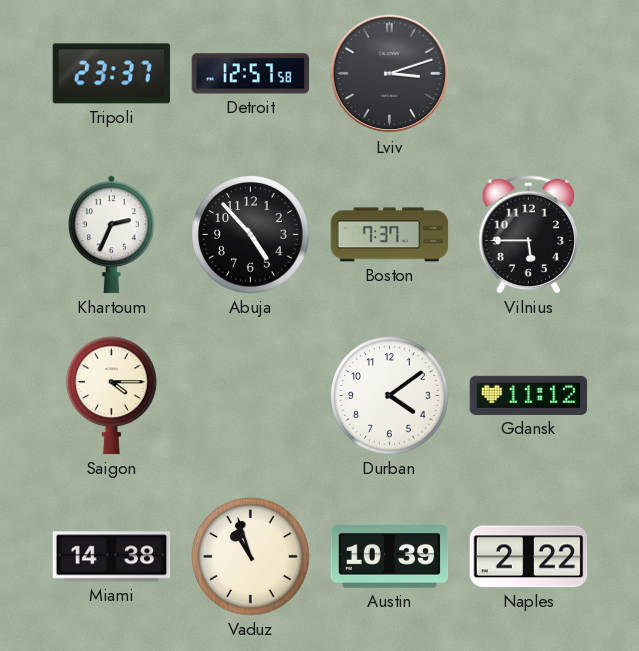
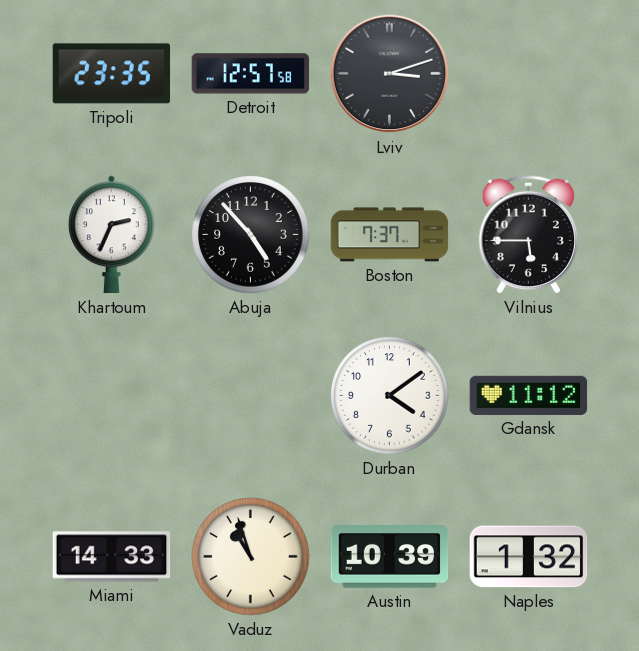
Tripoli: 23:37 -> 23:35
Saigon: 4:15 -> none
Miami: 14:38 -> 14:33
Naples: 2:22 -> 1:32
